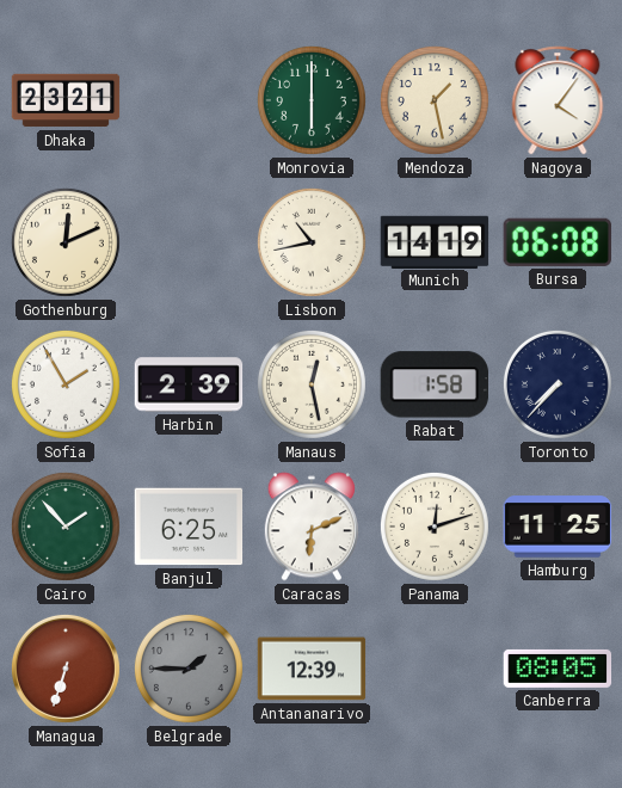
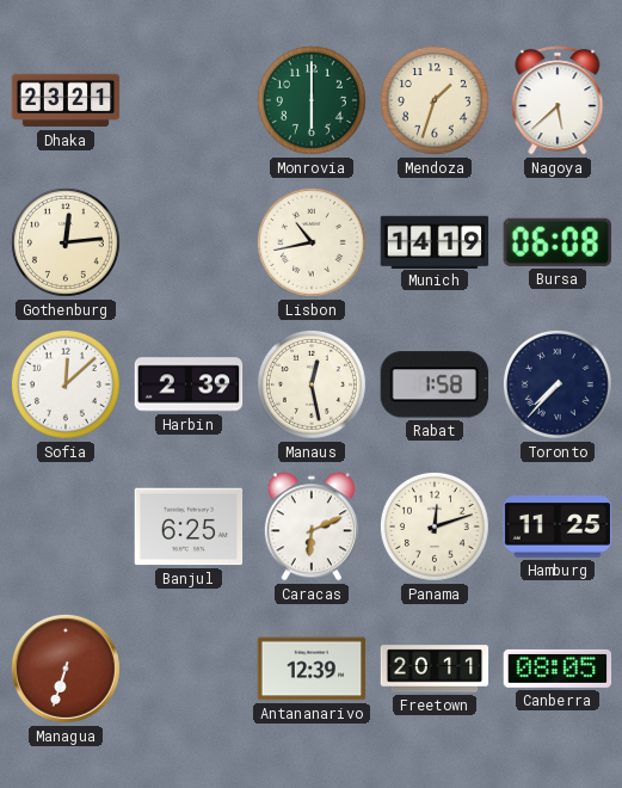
Mendoza: 1:28 -> 1:33
Nagoya: 4:06 -> 5:38
Gothenburg: 12:11 -> 12:14
Sofia: 1:55 -> 12:08
Cairo: 1:53 -> none
Belgrade: 1:45 -> none
Freetown: none -> 20:11
